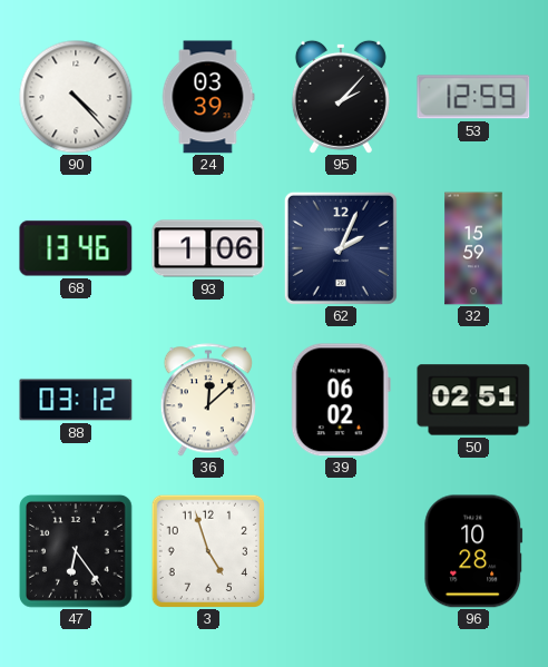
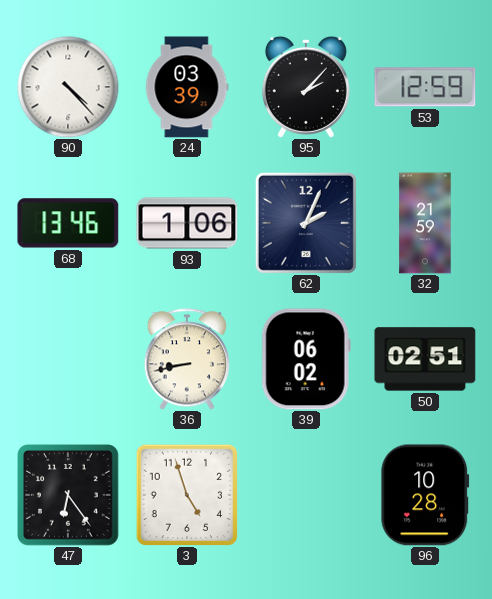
32: 15:59 -> 21:59
88: 03:12 -> none
36: 12:08 -> 8:43
